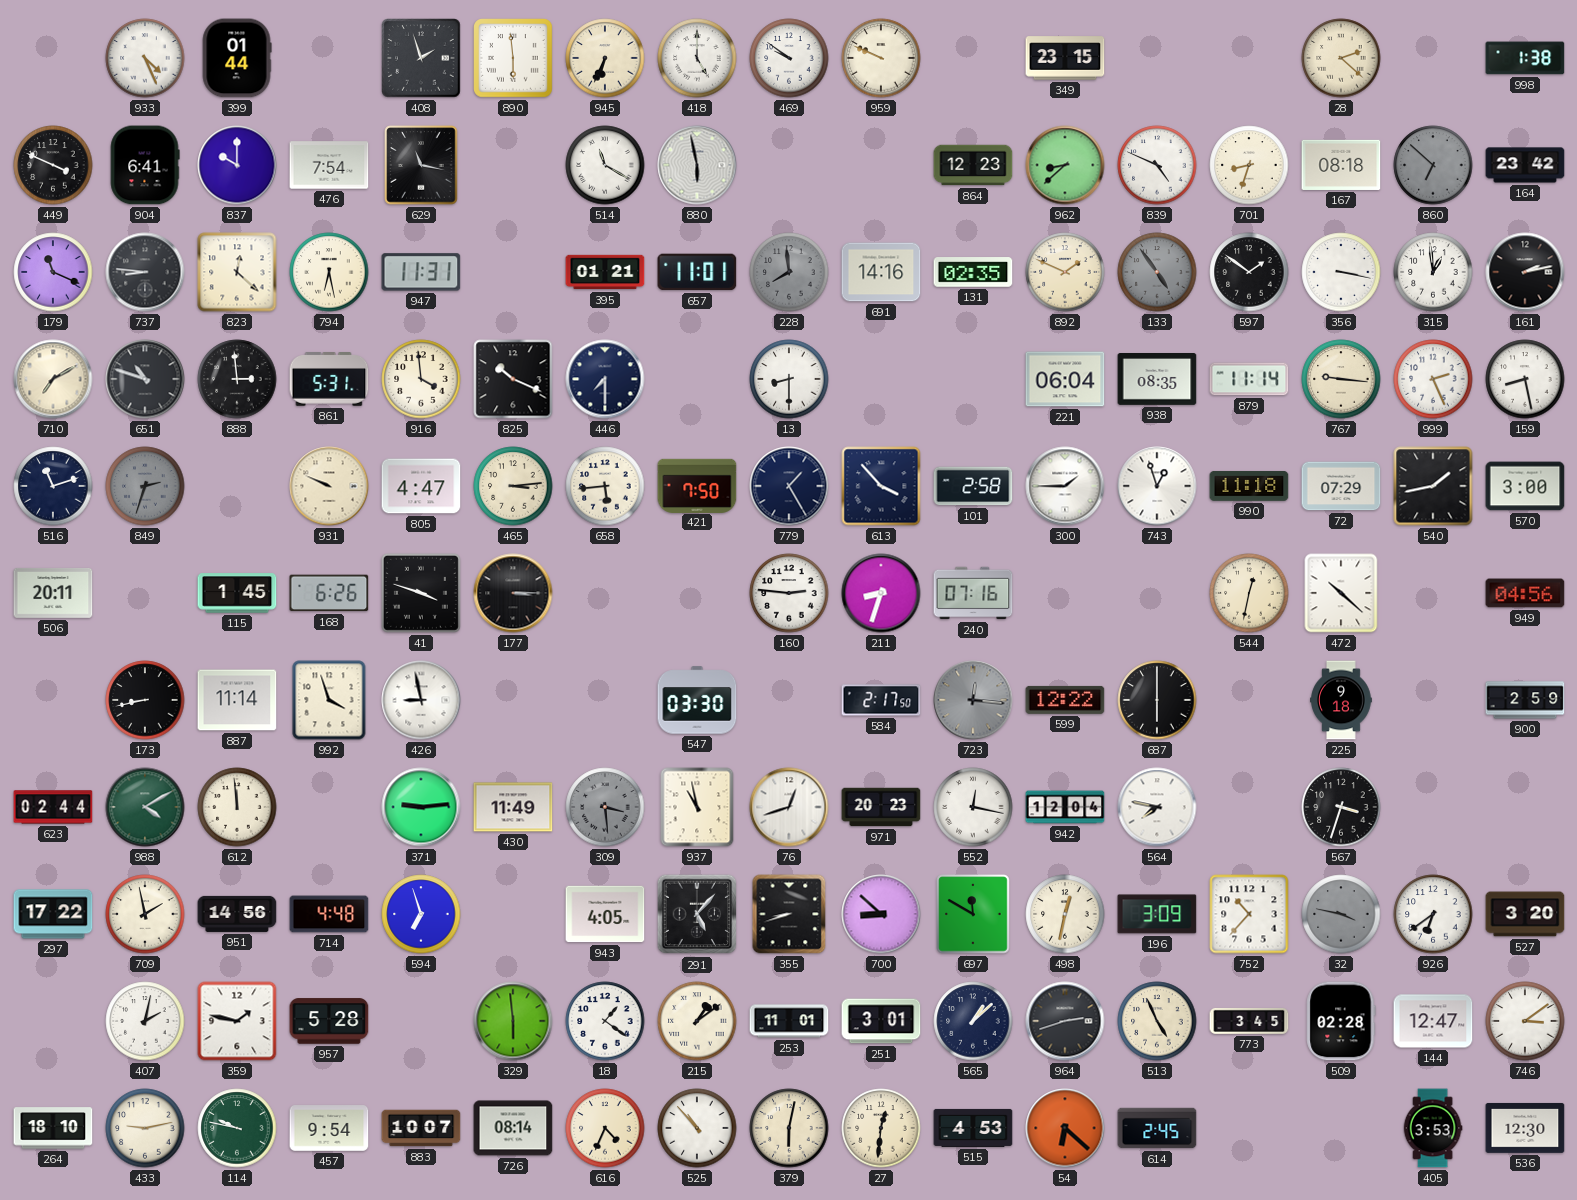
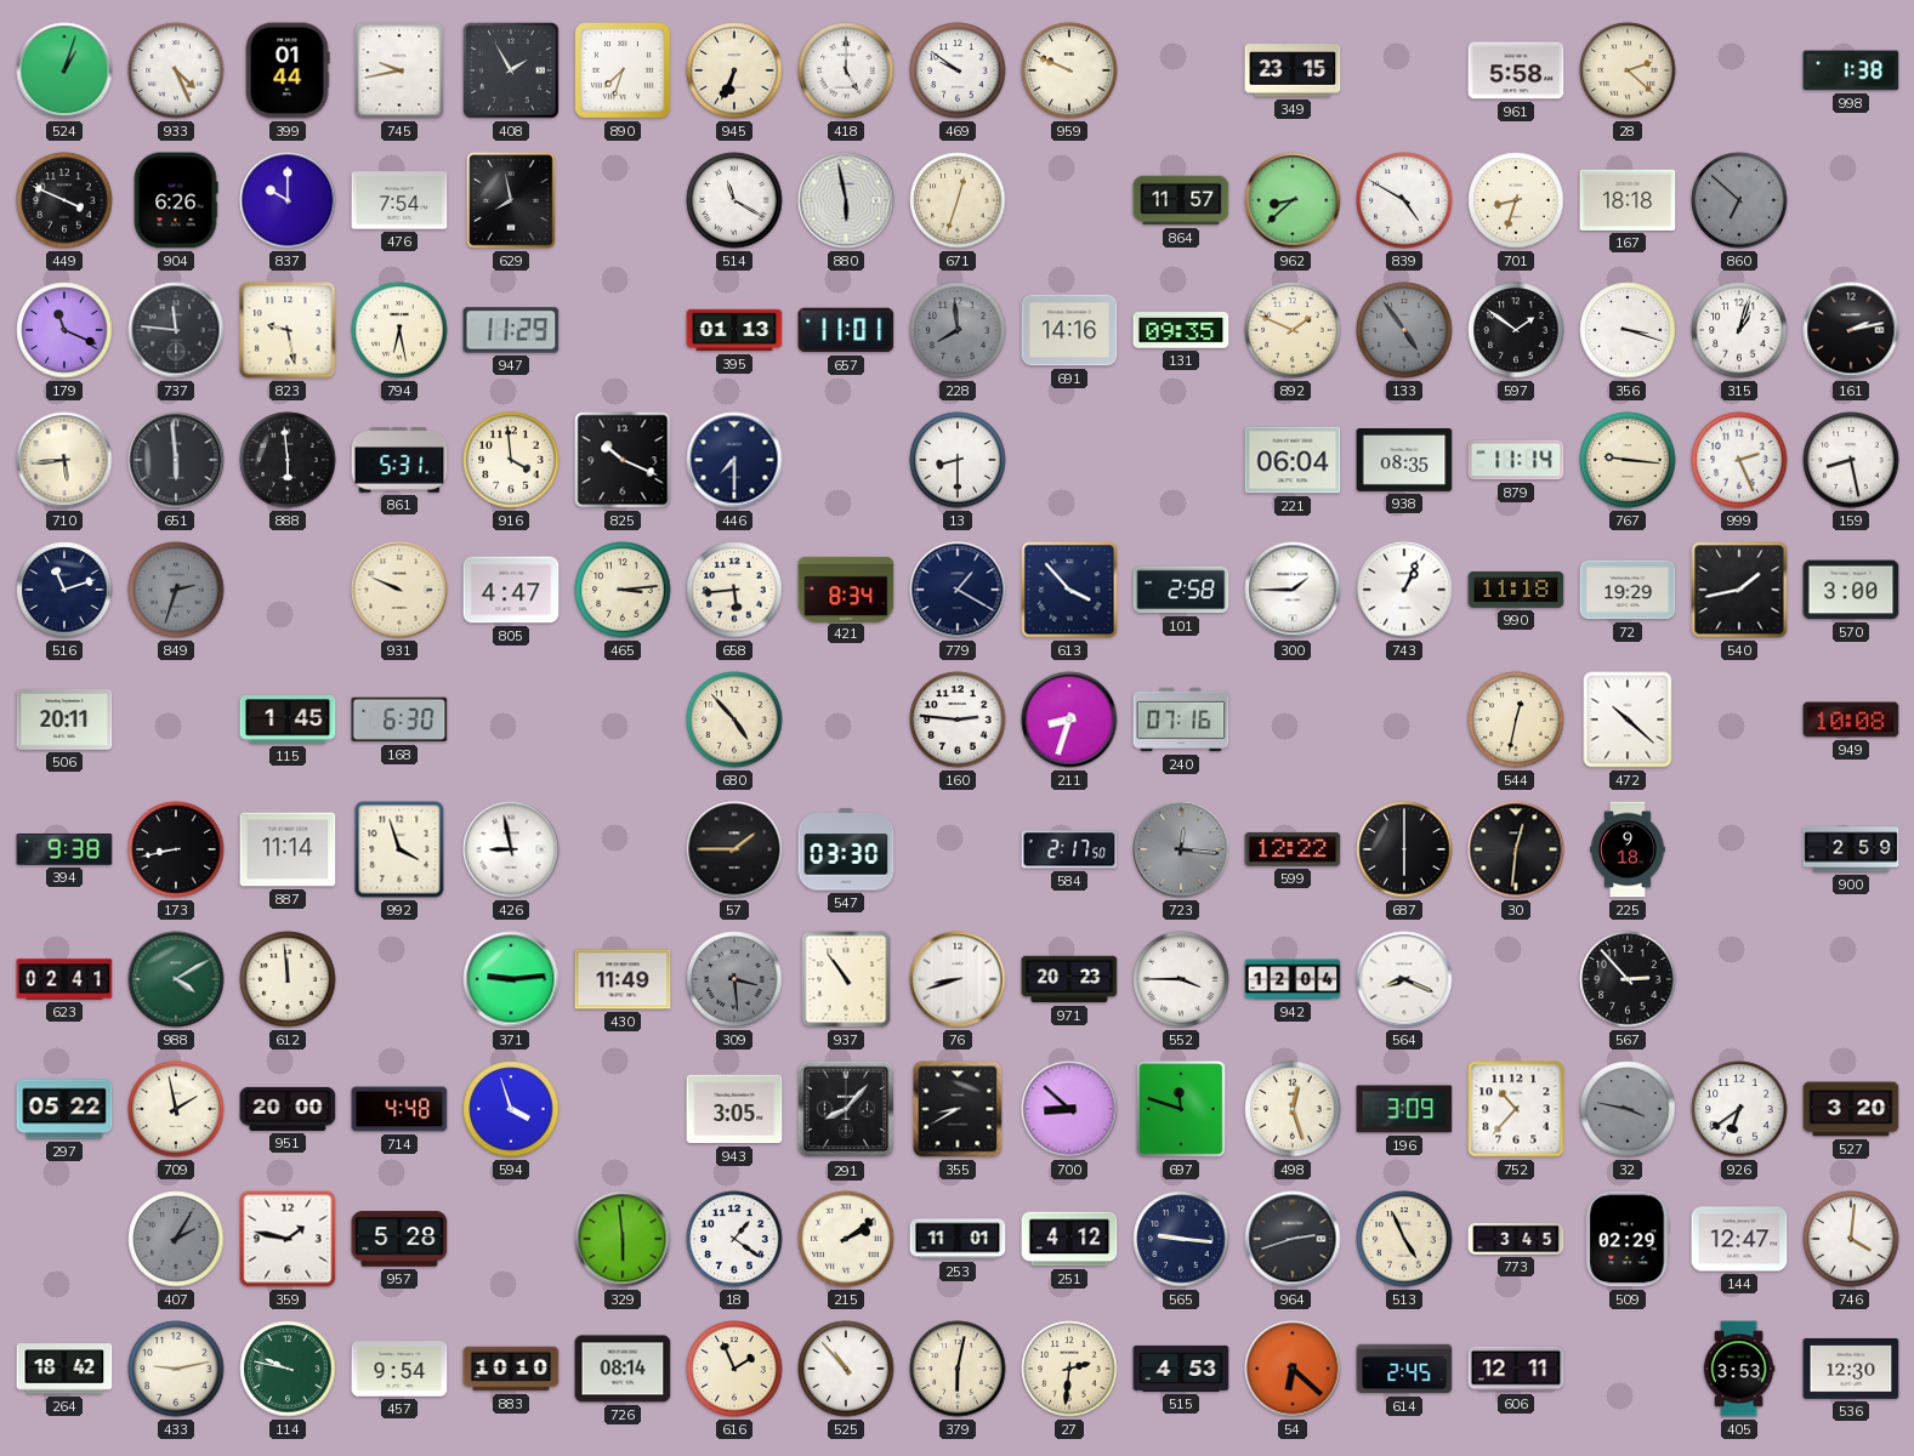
524: none -> 1:03
745: none -> 9:43
408: 1:57 -> 1:55
890: 5:59 -> 7:33
961: none -> 5:58
904: 6:41 -> 6:26
629: 11:17 -> 7:58
671: none -> 12:33
864: 12:23 -> 11:57
839: 4:49 -> 4:50
167: 08:18 -> 18:18
164: 23:42 -> none
737: 8:46 -> 11:46
823: 12:22 -> 9:28
947: 11:31 -> 11:29
395: 01:21 -> 01:13
131: 02:35 -> 09:35
356: 3:17 -> 3:18
315: 12:59 -> 1:03
710: 7:10 -> 5:44
651: 10:48 -> 5:59
888: 2:59 -> 5:59
421: 7:50 -> 8:34
779: 1:25 -> 1:20
743: 12:57 -> 1:04
72: 07:29 -> 19:29
168: 6:26 -> 6:30
41: 3:48 -> none
177: 3:15 -> none
680: none -> 4:53
949: 04:56 -> 10:08
394: none -> 9:38
57: none -> 1:45
30: none -> 12:31
623: 02:44 -> 02:41
937: 10:58 -> 10:54
76: 12:42 -> 8:42
552: 12:17 -> 3:45
564: 7:47 -> 8:19
567: 3:33 -> 2:53
297: 17:22 -> 05:22
951: 14:56 -> 20:00
594: 6:57 -> 3:57
943: 4:05 -> 3:05
291: 5:07 -> 8:07
355: 8:42 -> 8:40
697: 11:50 -> 11:48
498: 12:32 -> 12:27
407: 2:02 -> 2:05
407 dial: white -> grey
215: 1:09 -> 2:09
251: 3:01 -> 4:12
565: 1:08 -> 9:16
509: 02:28 -> 02:29
746: 3:09 -> 4:01
264: 18:10 -> 18:42
883: 10:07 -> 10:10
616: 4:34 -> 1:56
27: 12:31 -> 2:31
606: none -> 12:11
